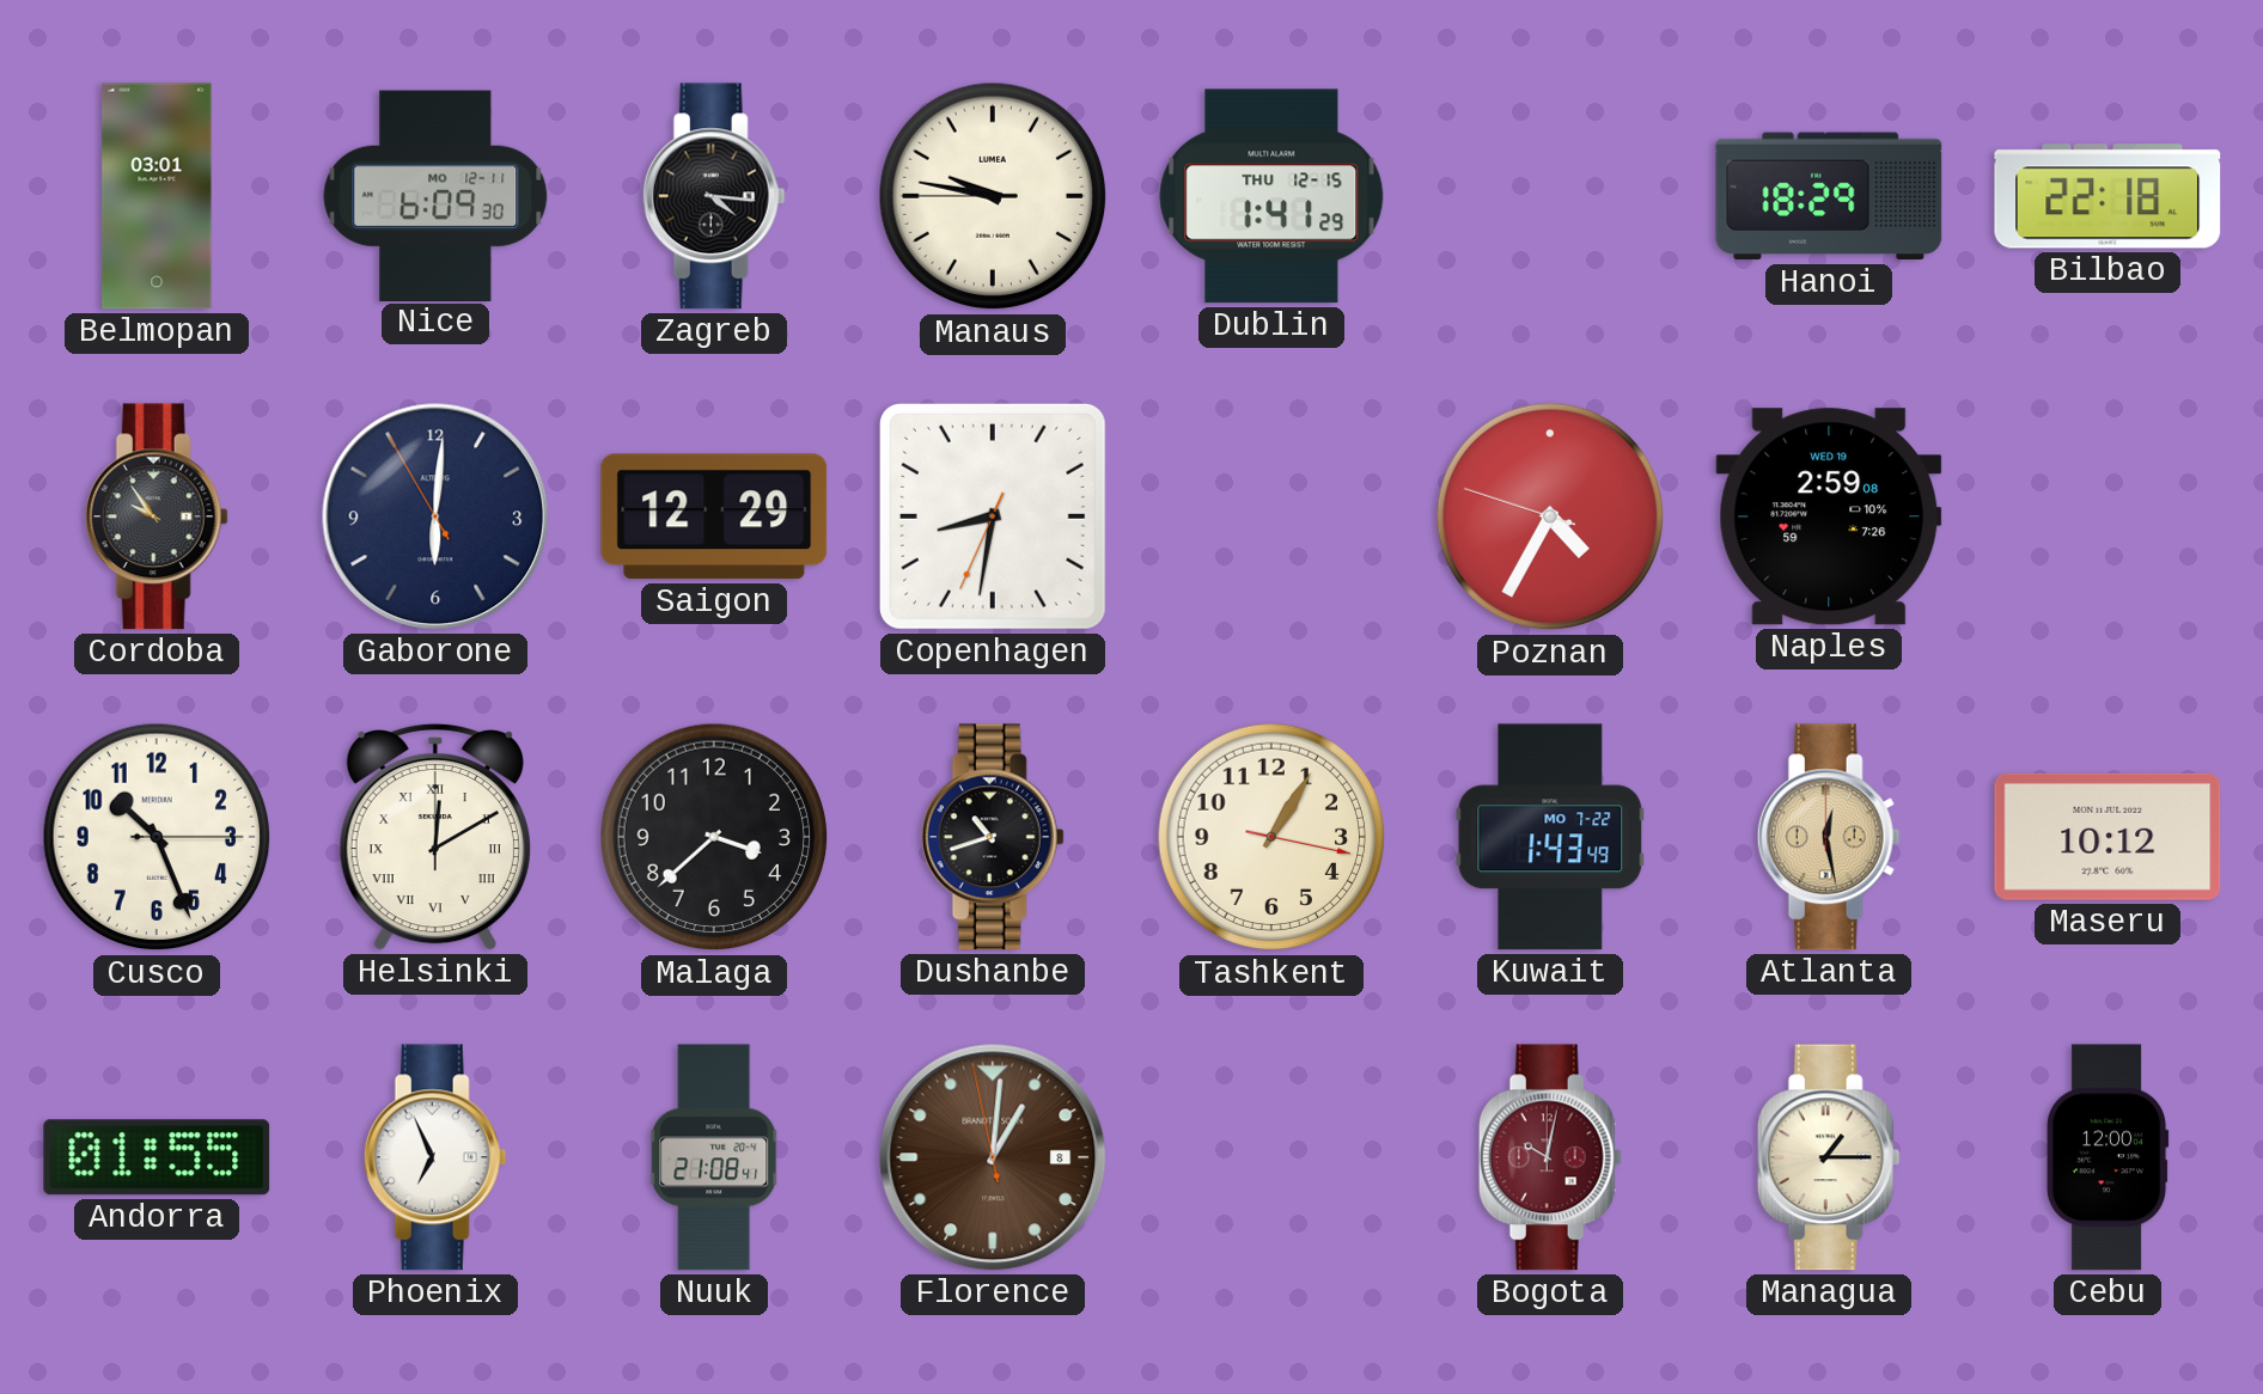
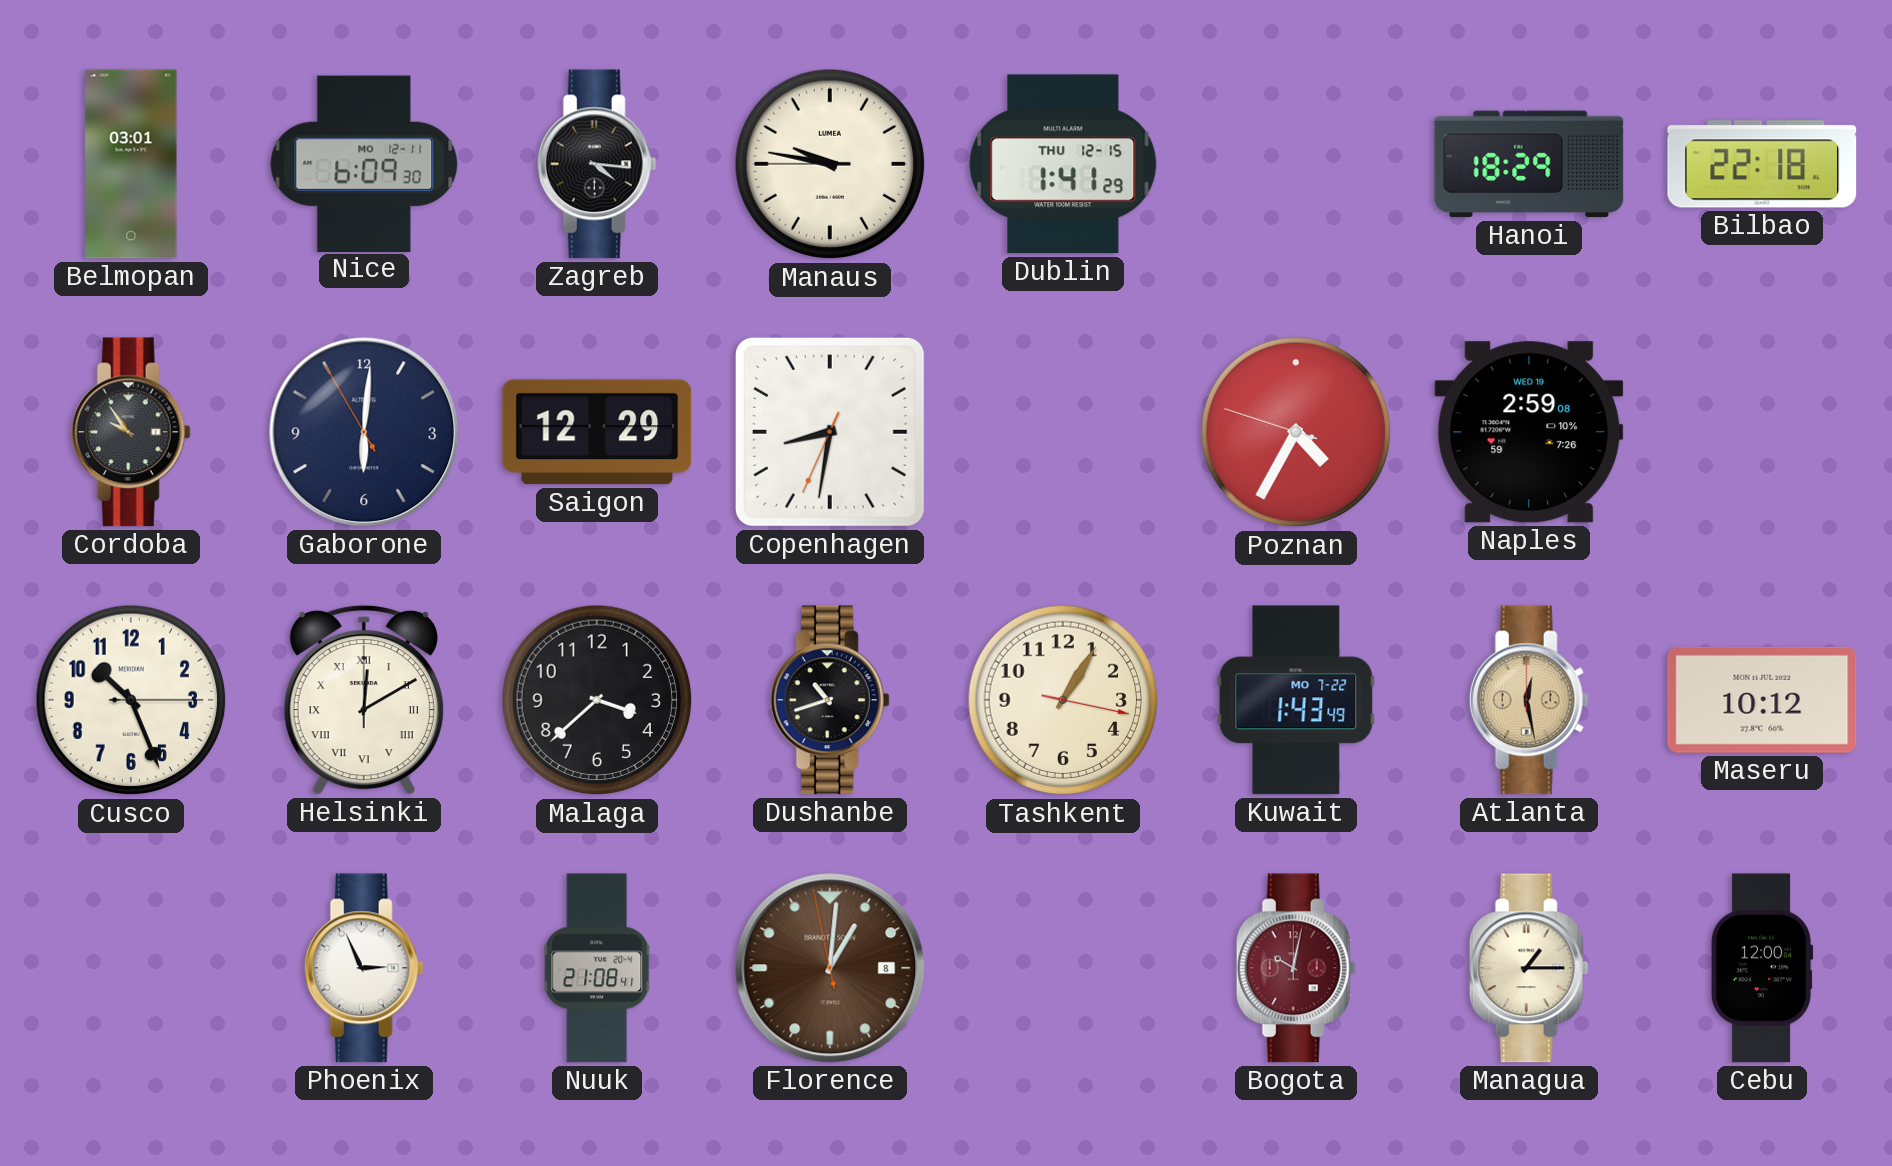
Andorra: 01:55 -> none
Phoenix: 6:56 -> 2:56
